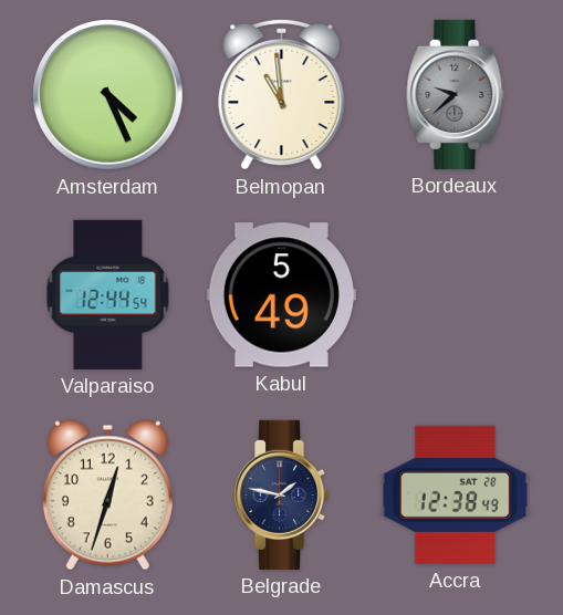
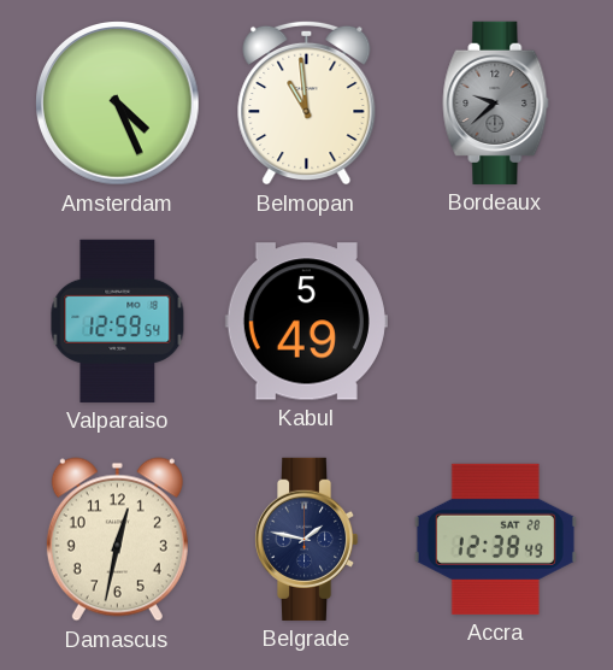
Valparaiso: 12:44 -> 12:59
Damascus: 12:33 -> 12:32
